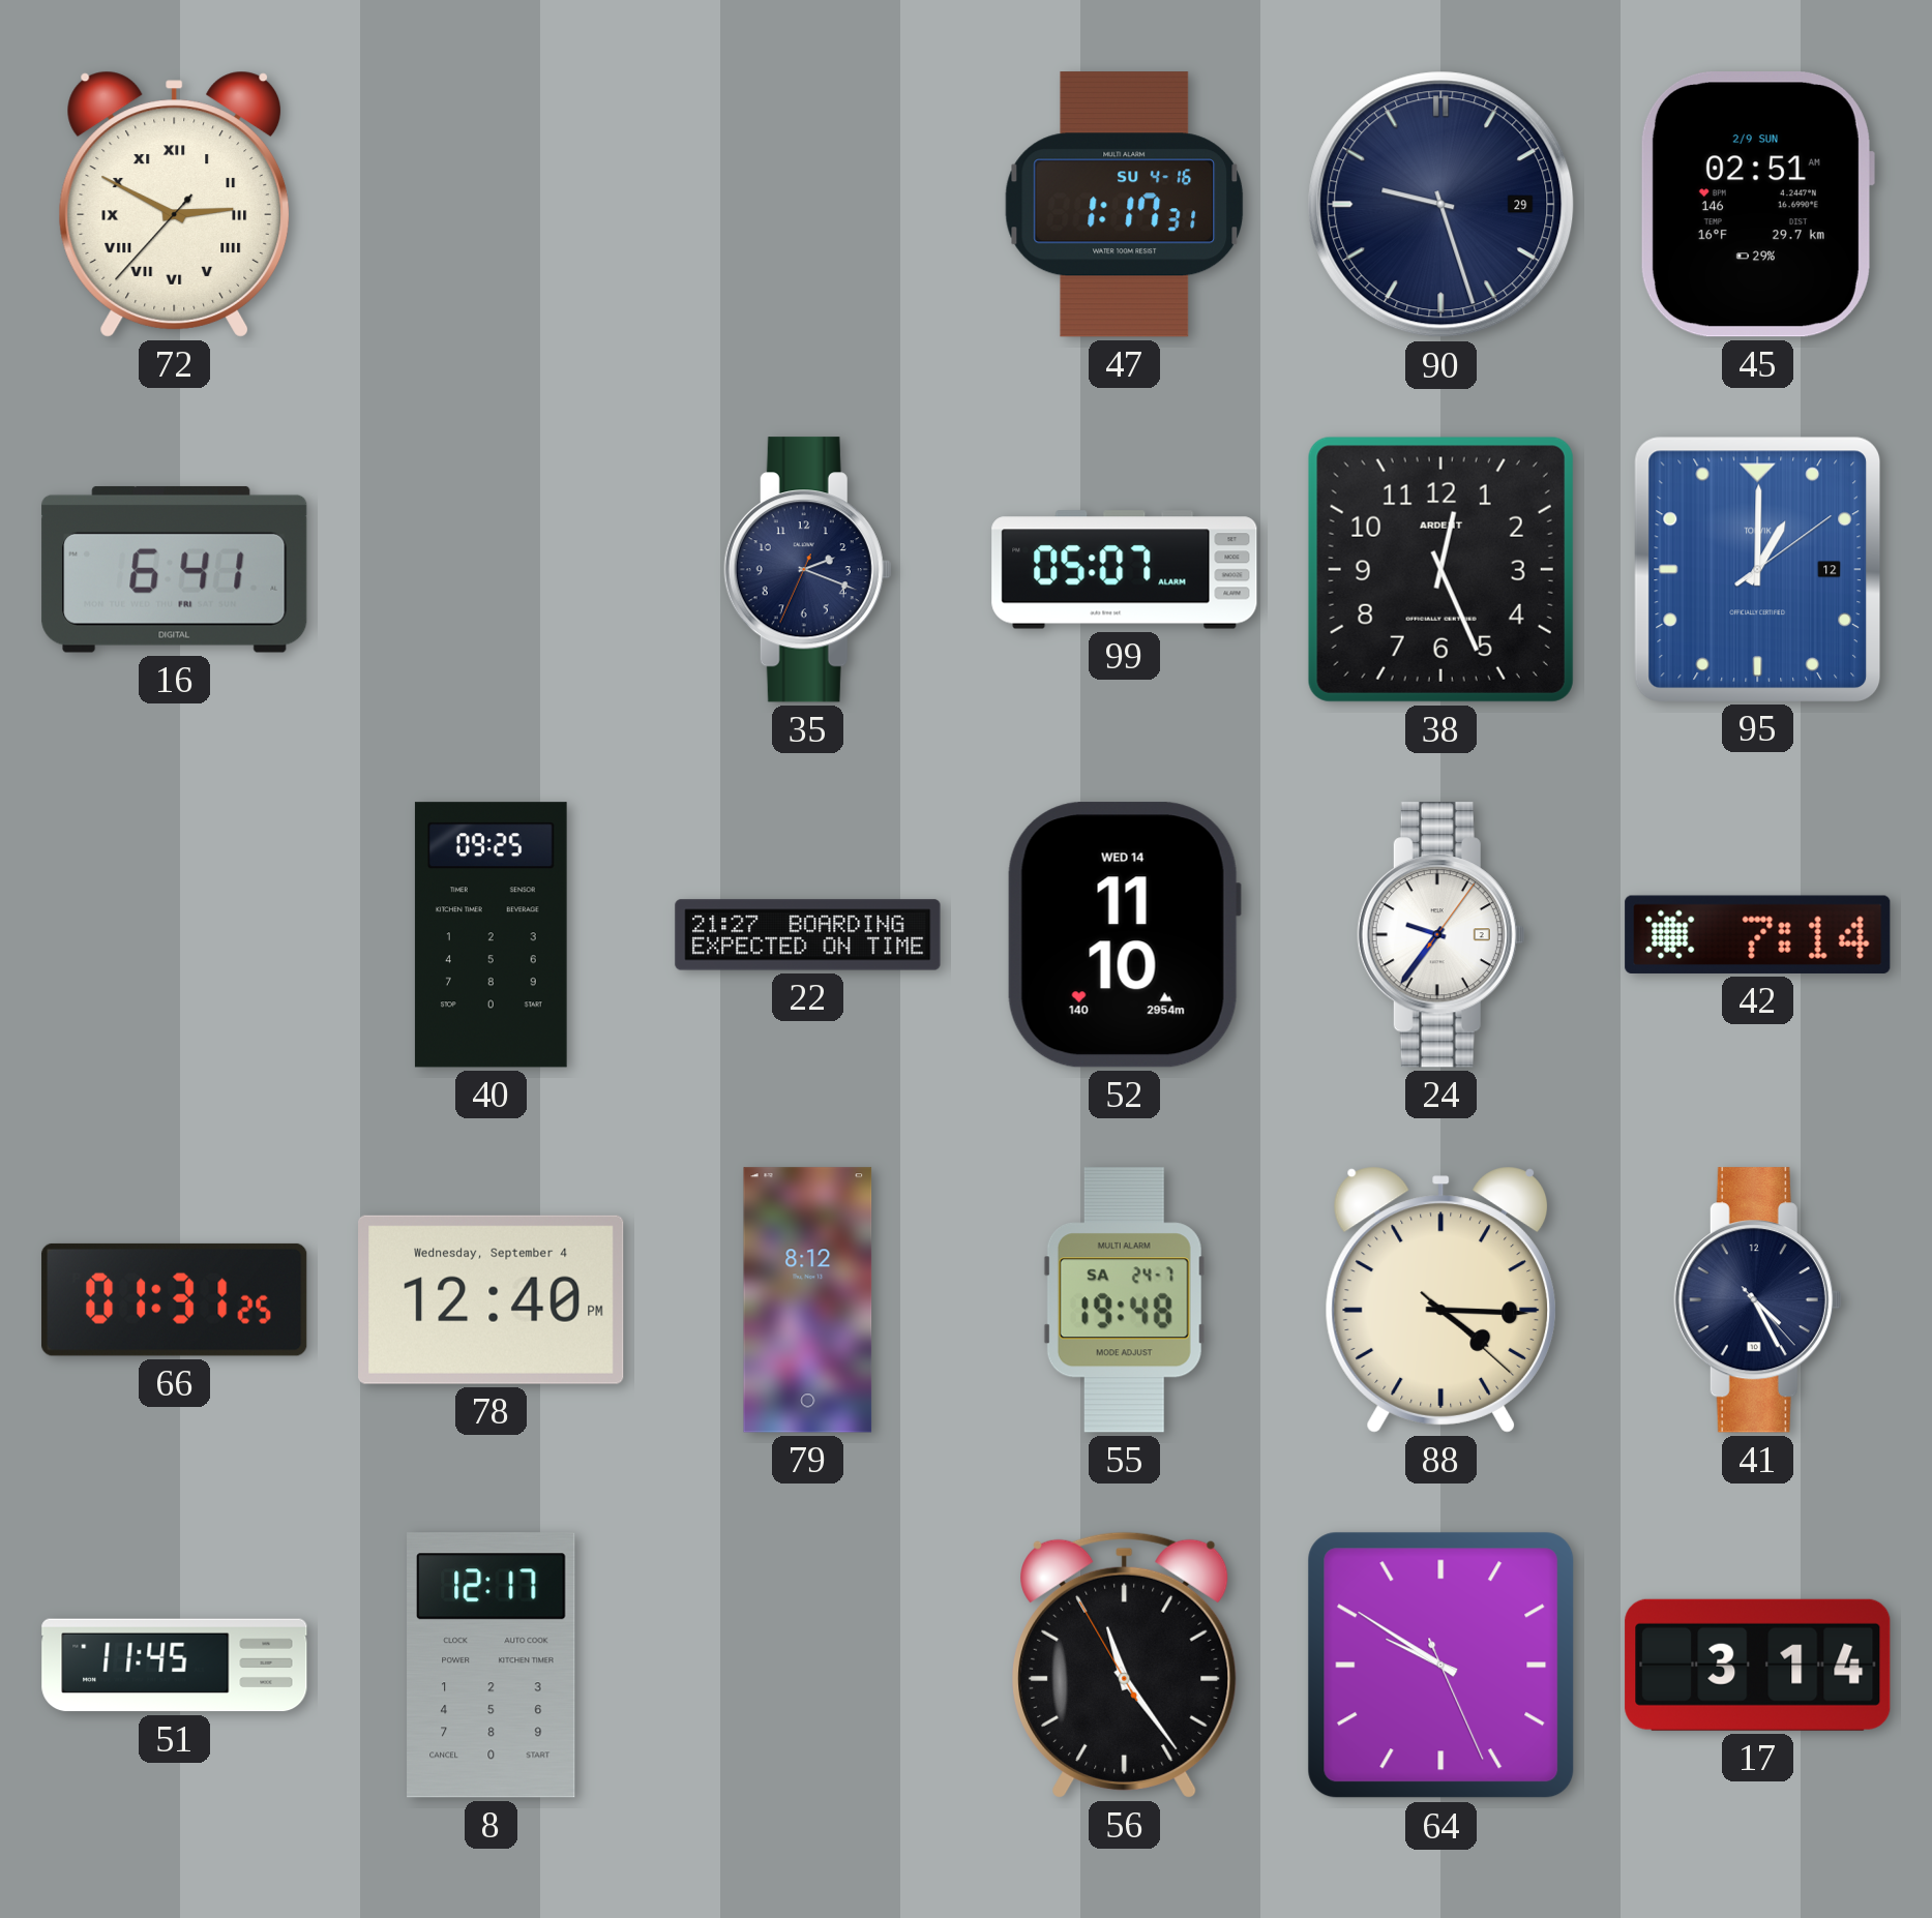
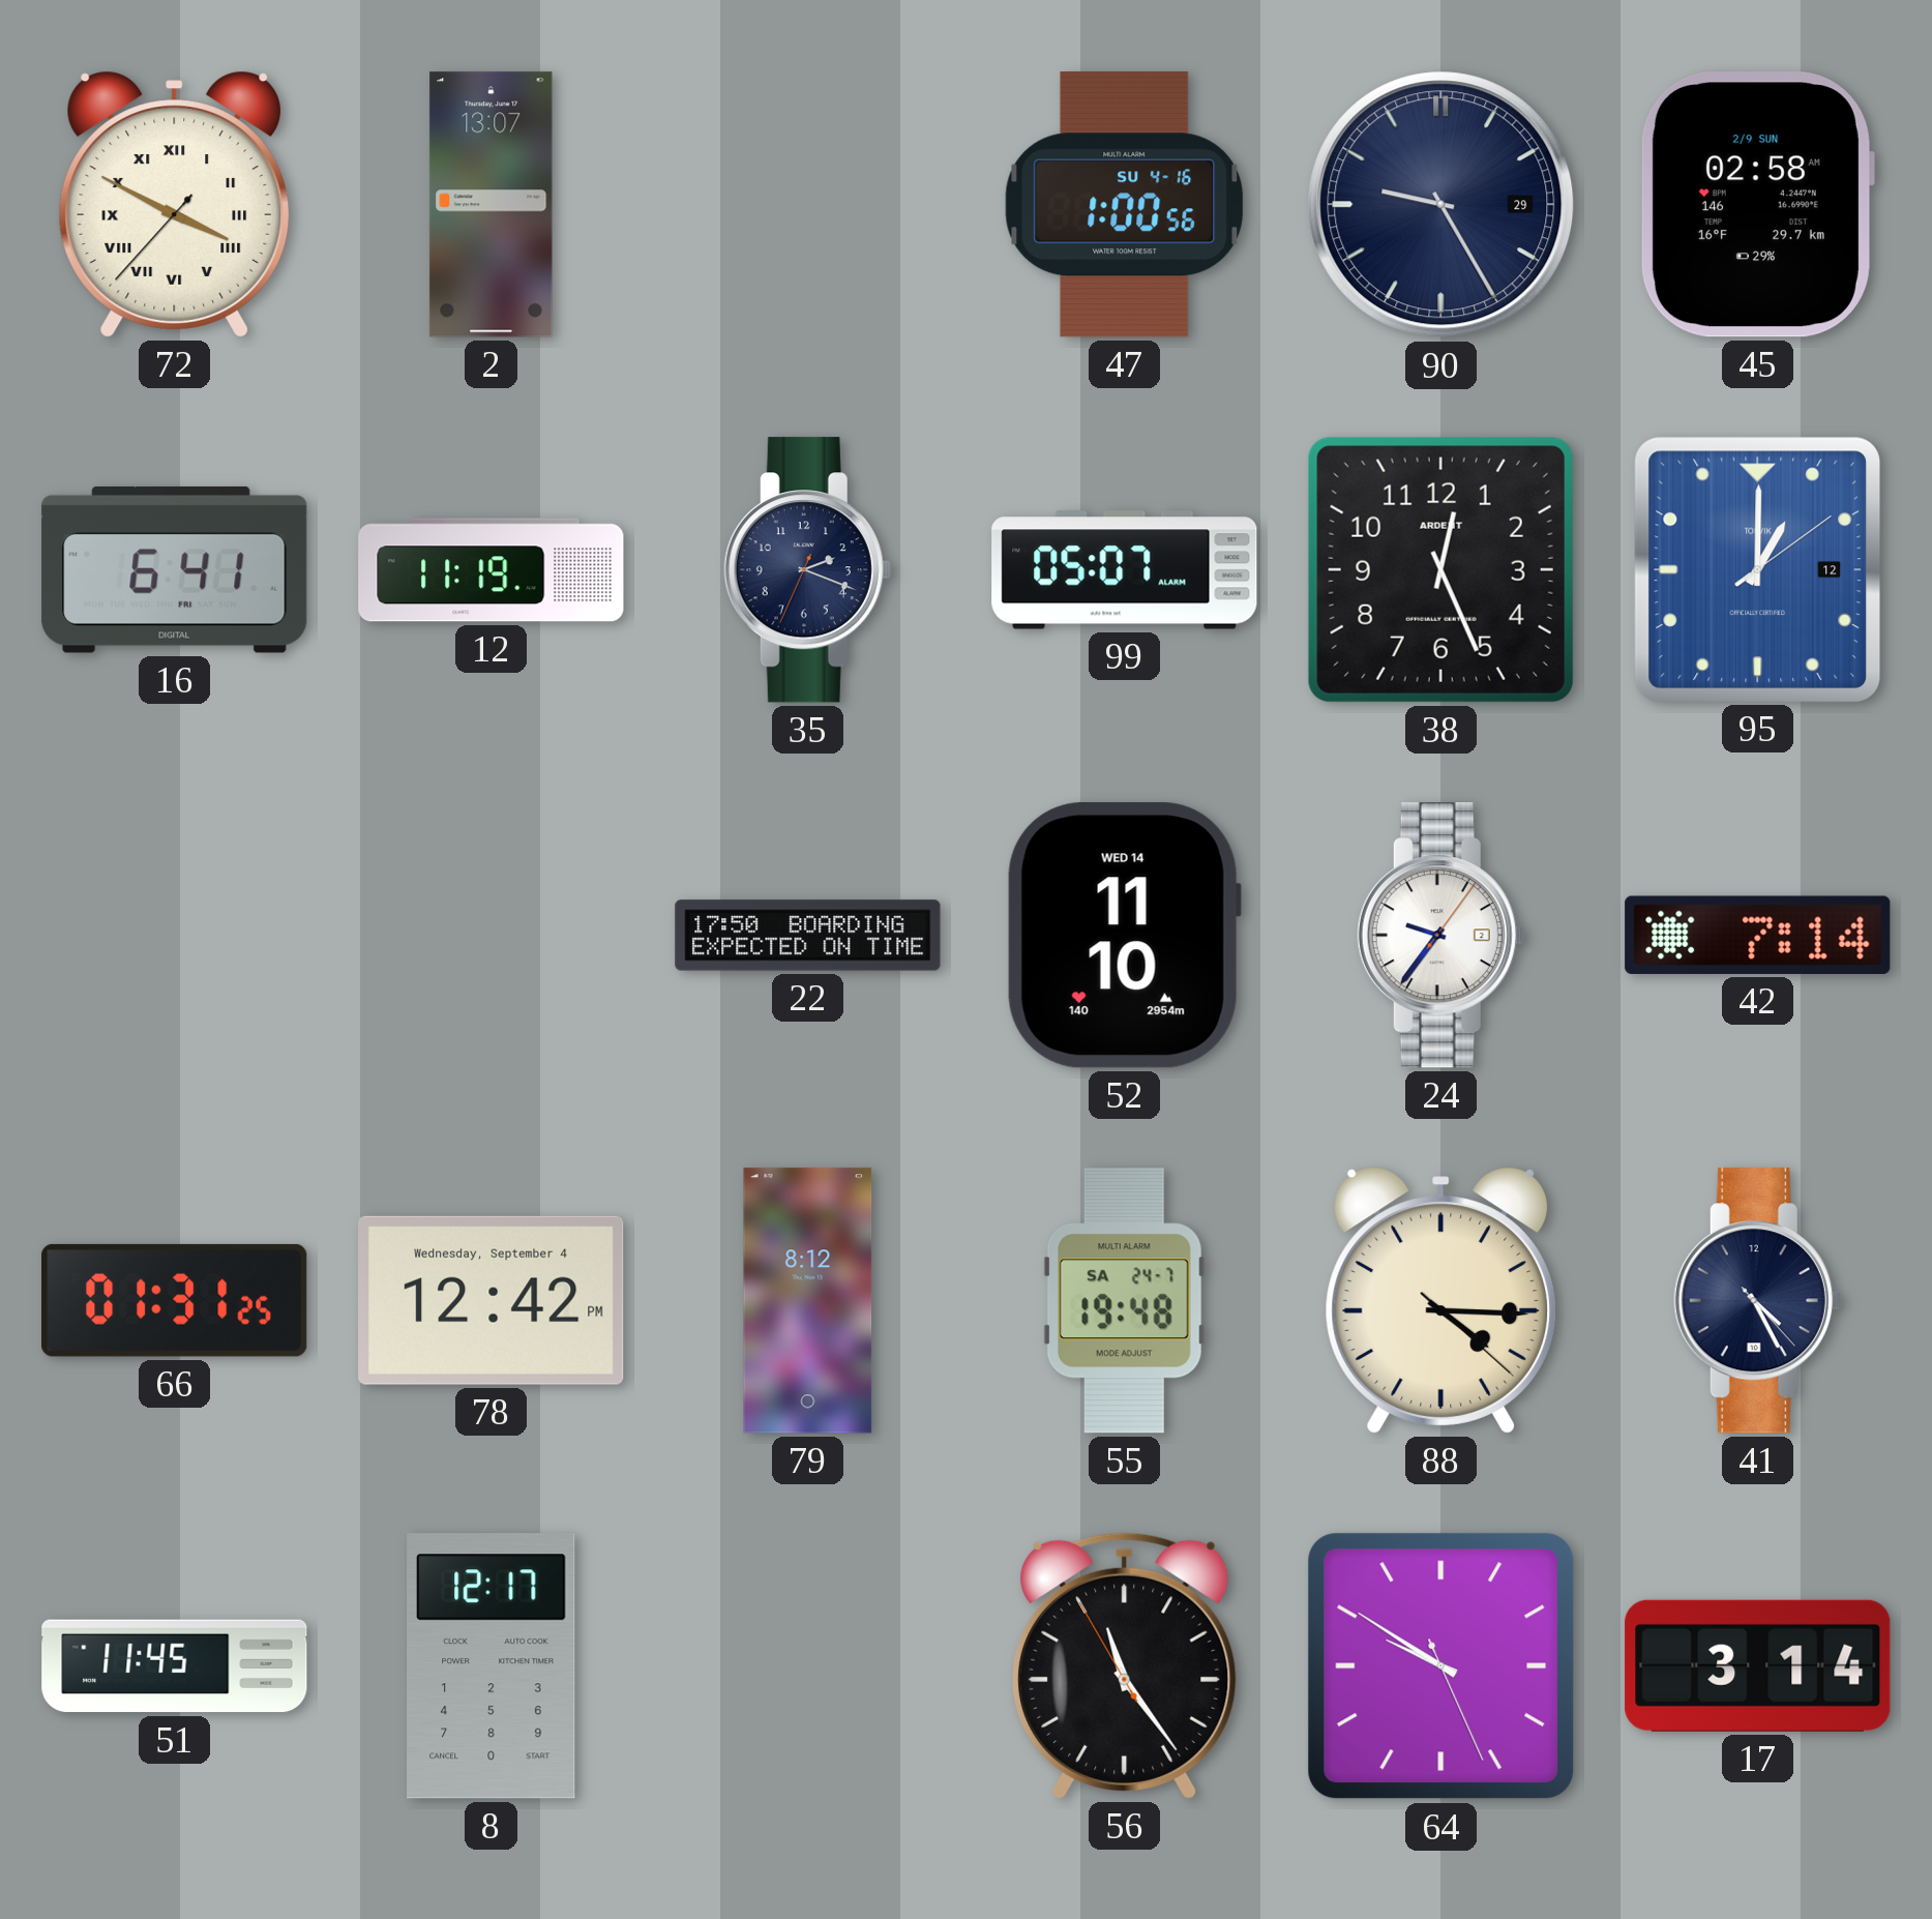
72: 2:49 -> 3:49
2: none -> 13:07
47: 1:17 -> 1:00
90: 9:27 -> 9:25
45: 02:51 -> 02:58
12: none -> 11:19
40: 09:25 -> none
22: 21:27 -> 17:50
78: 12:40 -> 12:42
